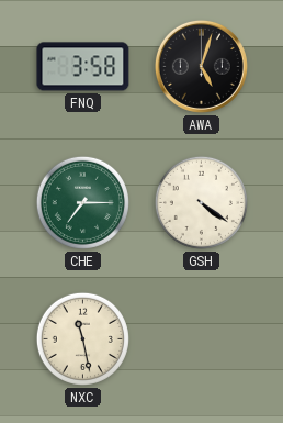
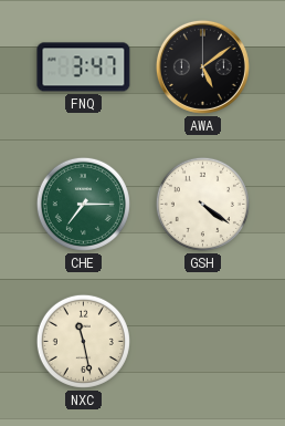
FNQ: 3:58 -> 3:47
AWA: 5:03 -> 5:09
